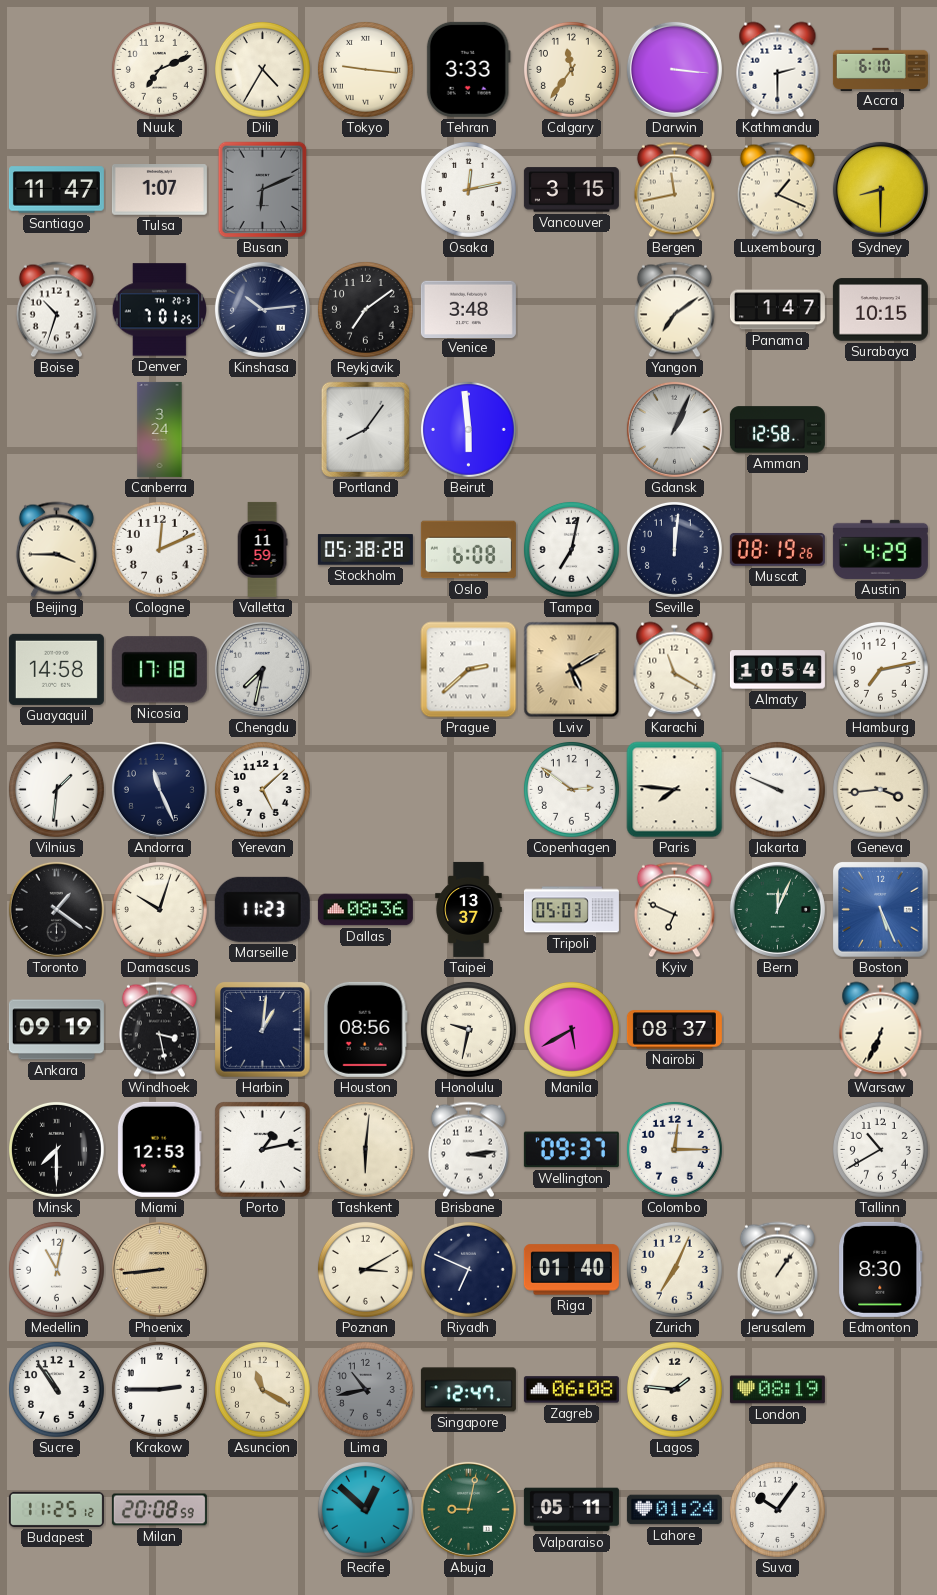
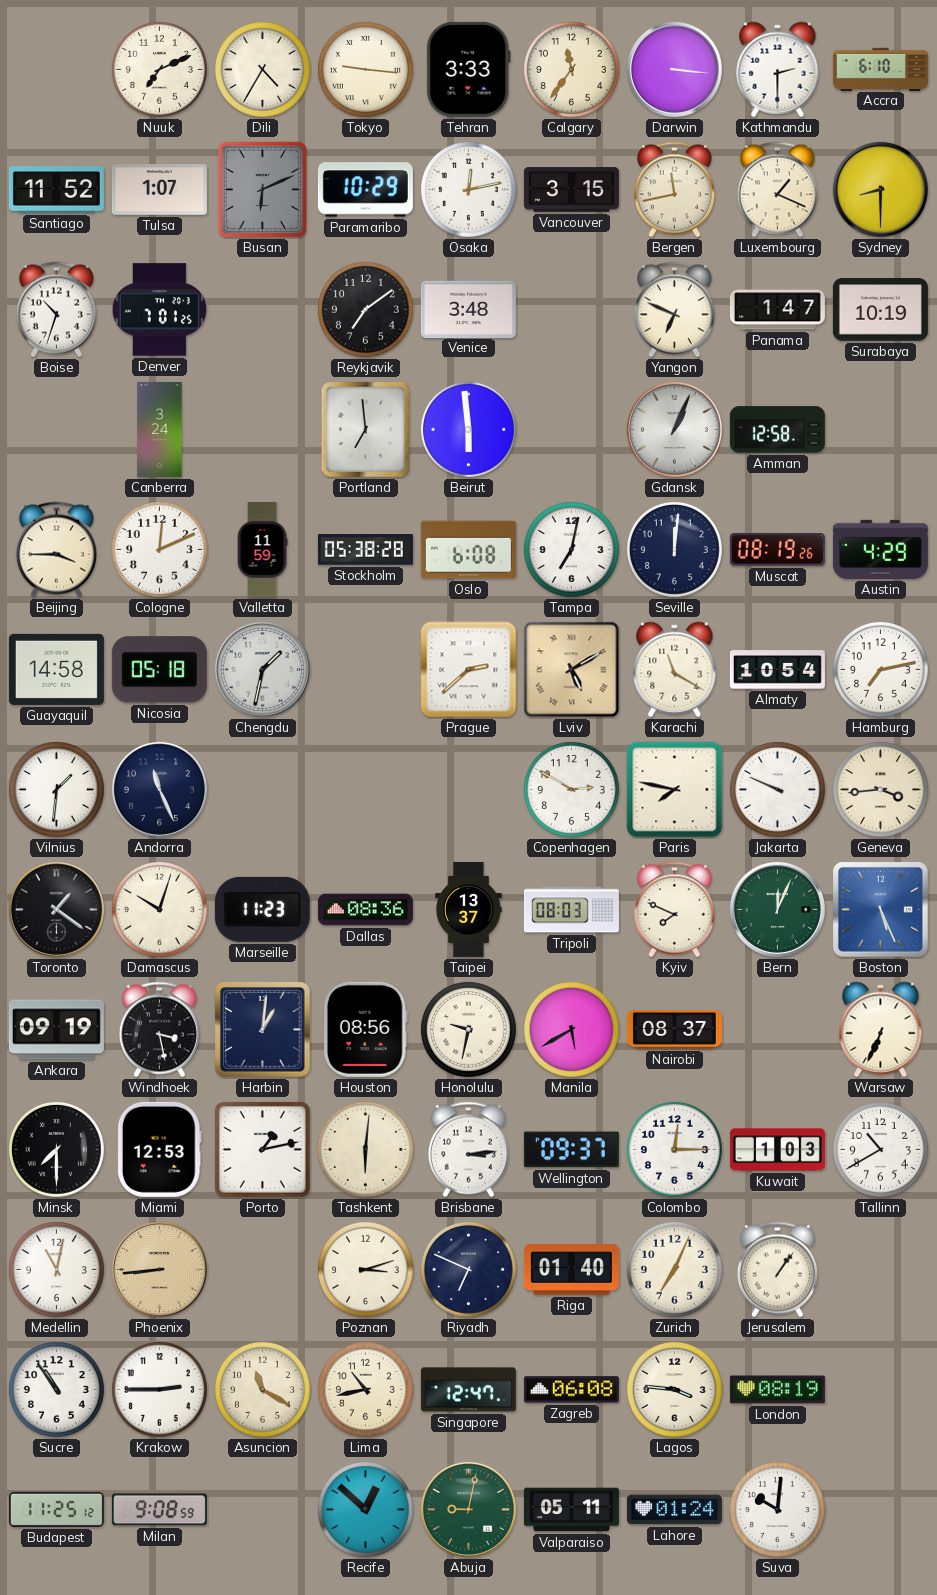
Santiago: 11:47 -> 11:52
Paramaribo: none -> 10:29
Kinshasa: 10:14 -> none
Yangon: 7:09 -> 6:49
Surabaya: 10:15 -> 10:19
Portland: 8:06 -> 6:59
Nicosia: 17:18 -> 05:18
Chengdu: 7:32 -> 1:32
Yerevan: 5:08 -> none
Copenhagen: 2:51 -> 2:50
Paris: 7:46 -> 7:47
Tripoli: 05:03 -> 08:03
Kyiv: 6:49 -> 7:49
Kuwait: none -> 1:03
Poznan: 3:10 -> 3:12
Edmonton: 8:30 -> none
Lima dial: grey -> cream
Lagos: 1:46 -> 3:46
Milan: 20:08 -> 9:08
Suva: 10:06 -> 10:01
